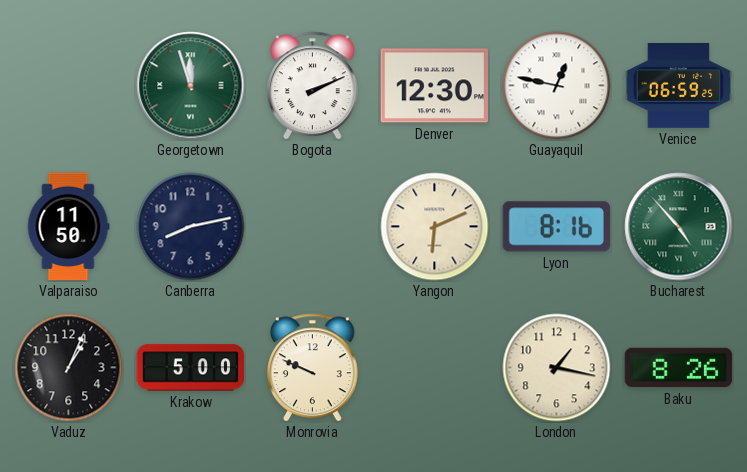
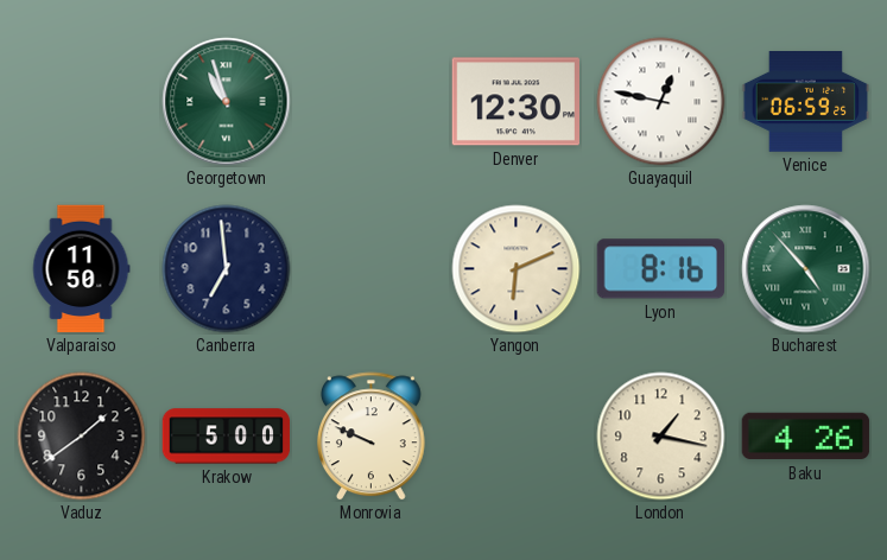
Georgetown: 11:57 -> 10:57
Bogota: 2:11 -> none
Canberra: 8:13 -> 6:59
Vaduz: 1:04 -> 1:39
Baku: 8:26 -> 4:26
